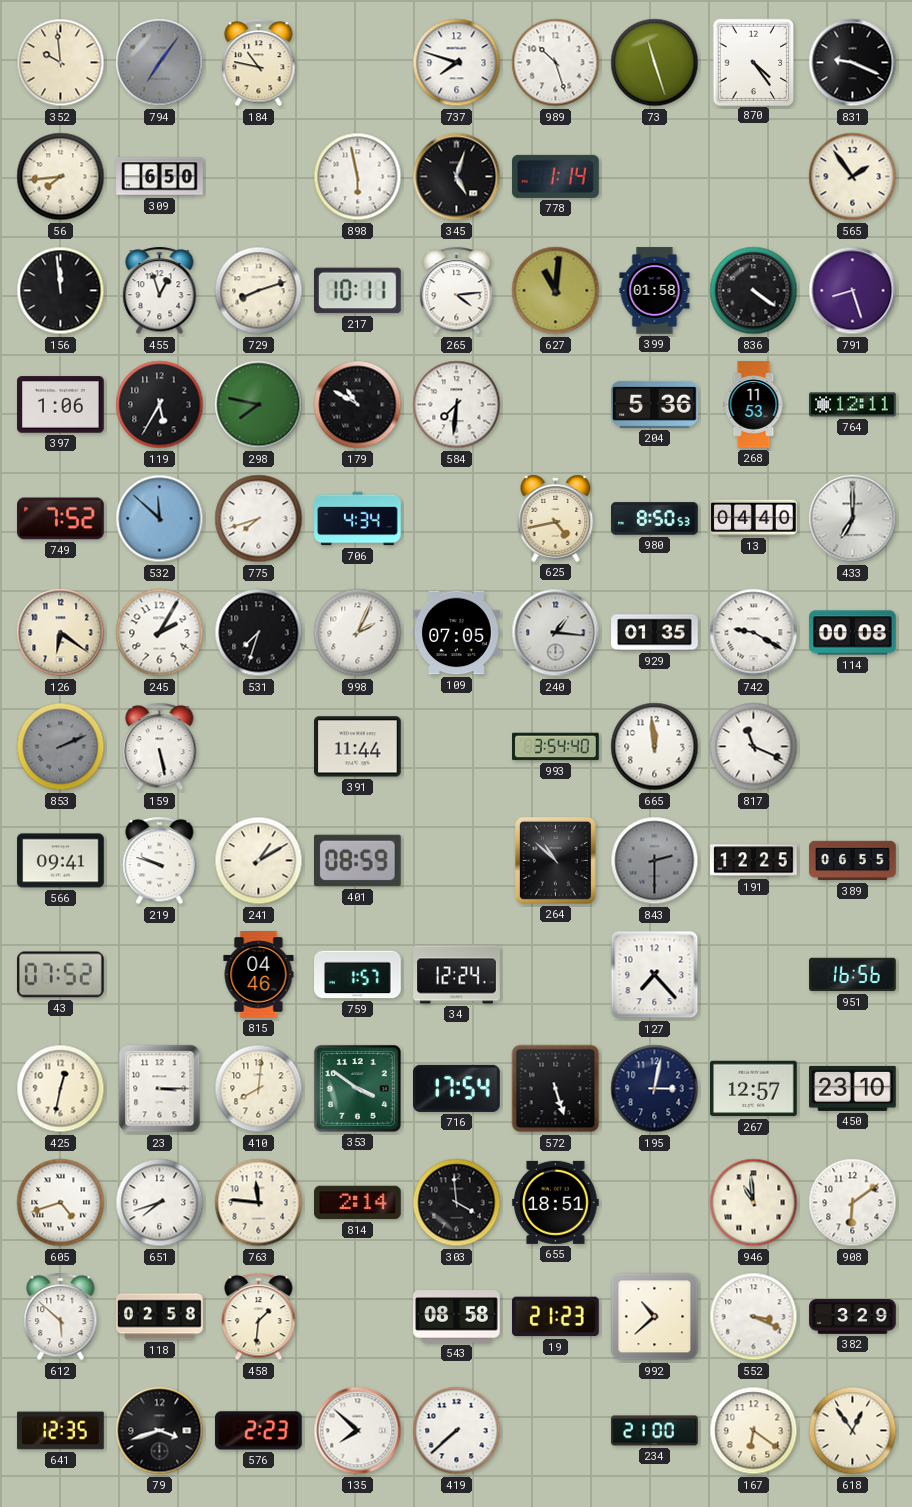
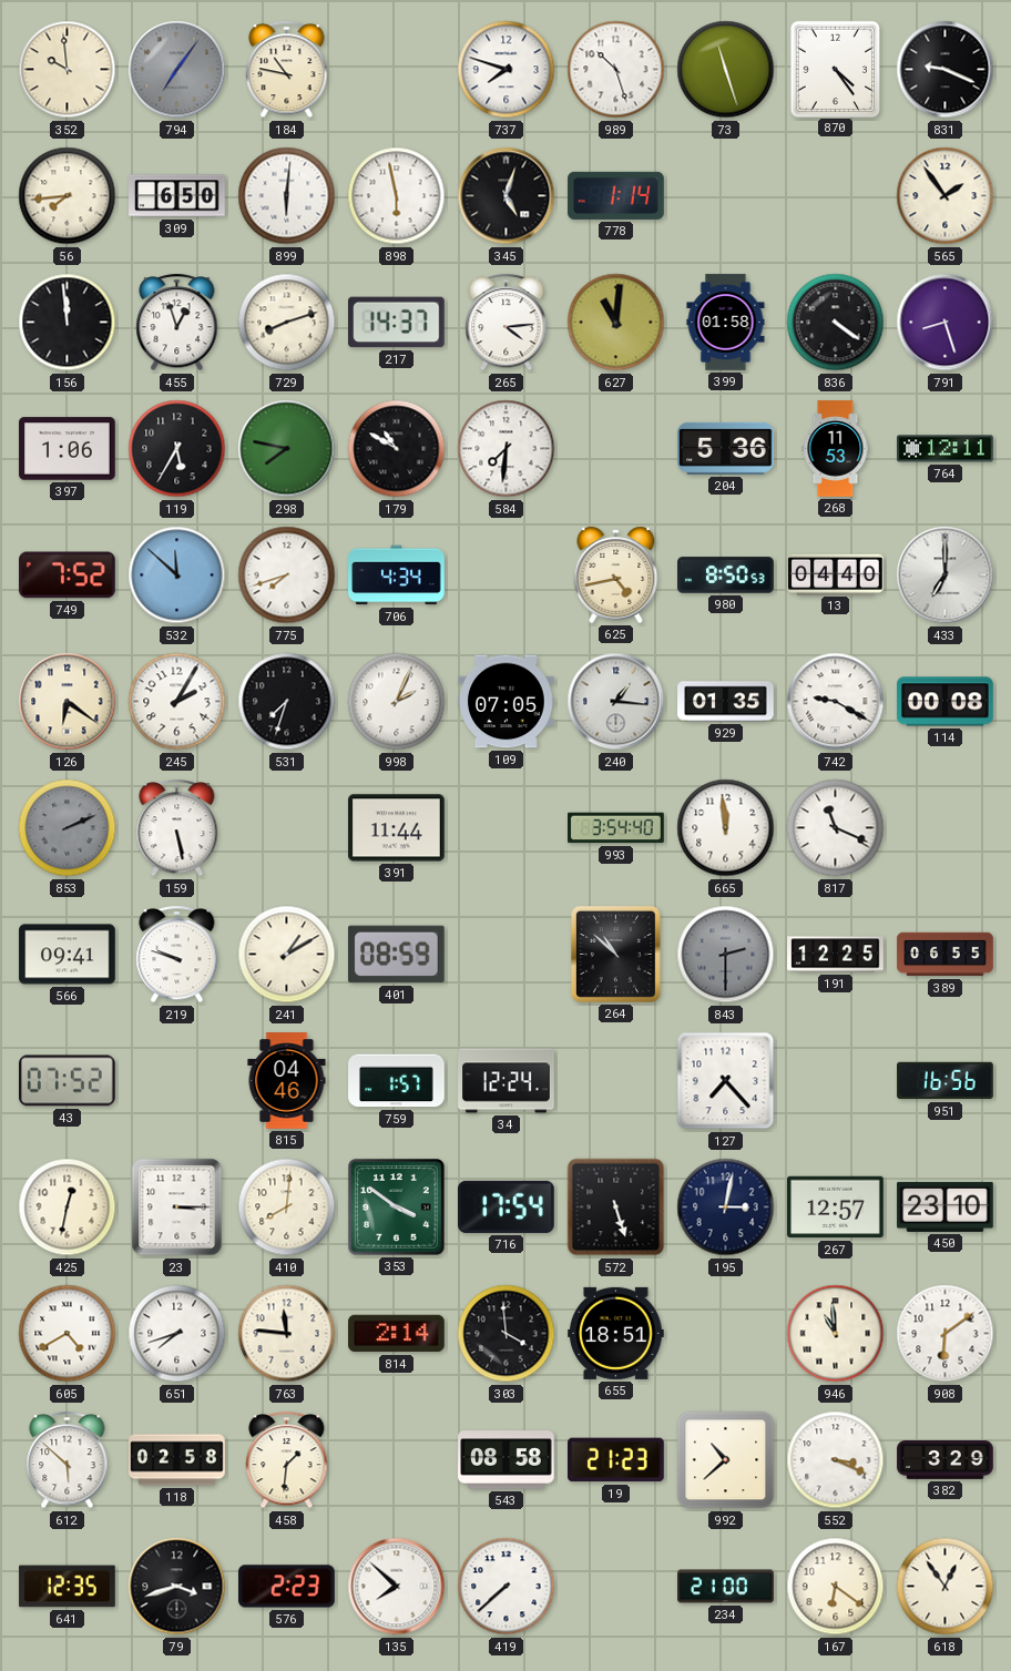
899: none -> 6:01
217: 10:11 -> 14:37
605: 4:42 -> 4:40
